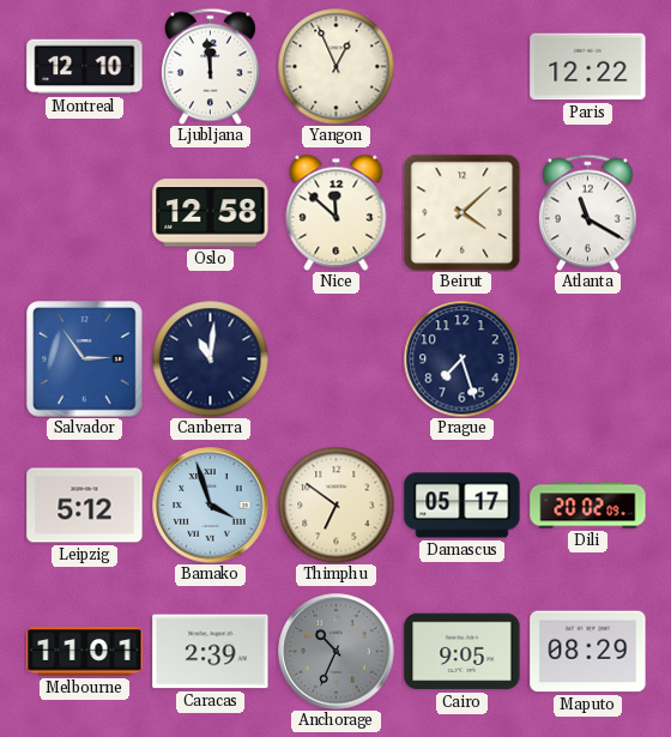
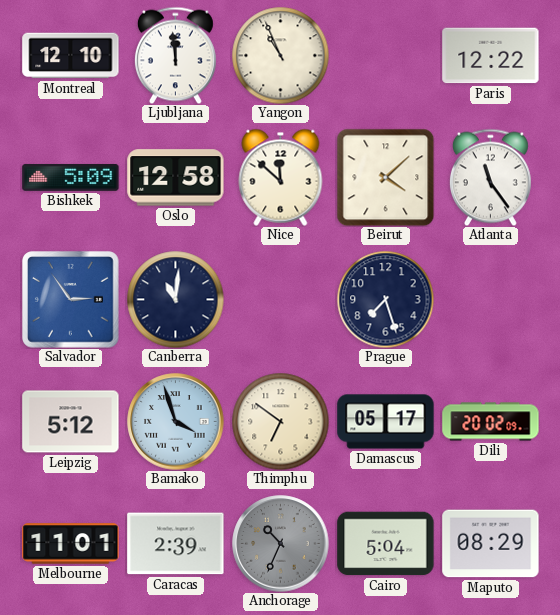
Yangon: 12:56 -> 10:56
Bishkek: none -> 5:09
Atlanta: 11:20 -> 11:24
Cairo: 9:05 -> 5:04
